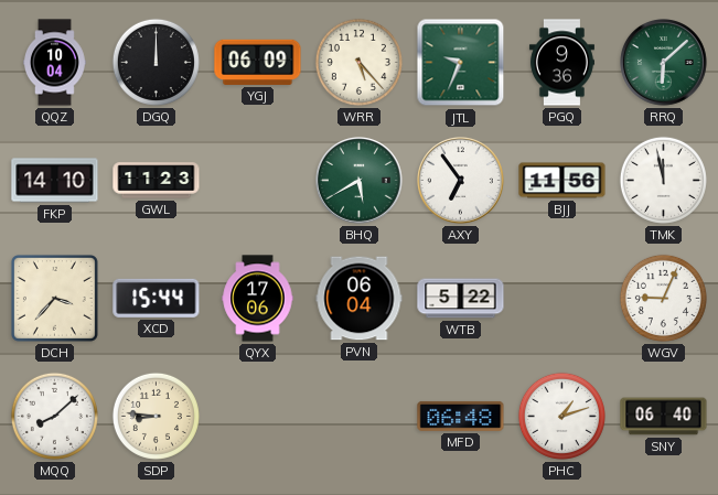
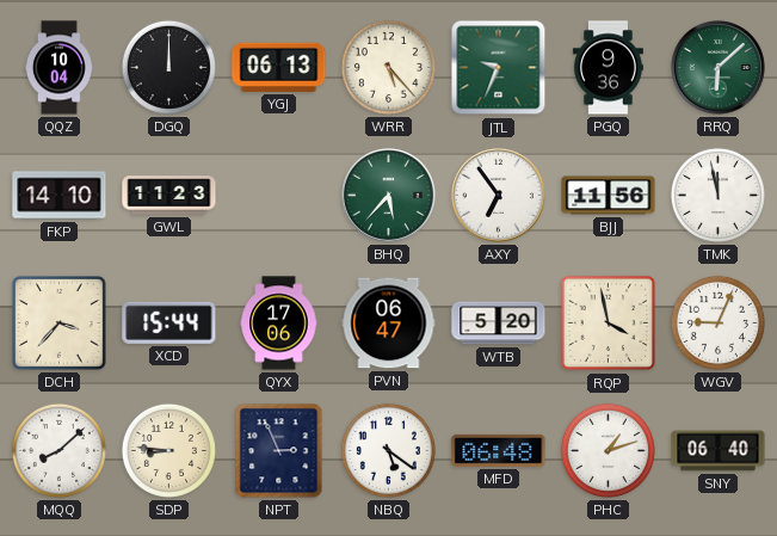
YGJ: 06:09 -> 06:13
BHQ: 5:40 -> 5:37
PVN: 06:04 -> 06:47
WTB: 5:22 -> 5:20
RQP: none -> 3:58
NPT: none -> 2:56
NBQ: none -> 5:21
